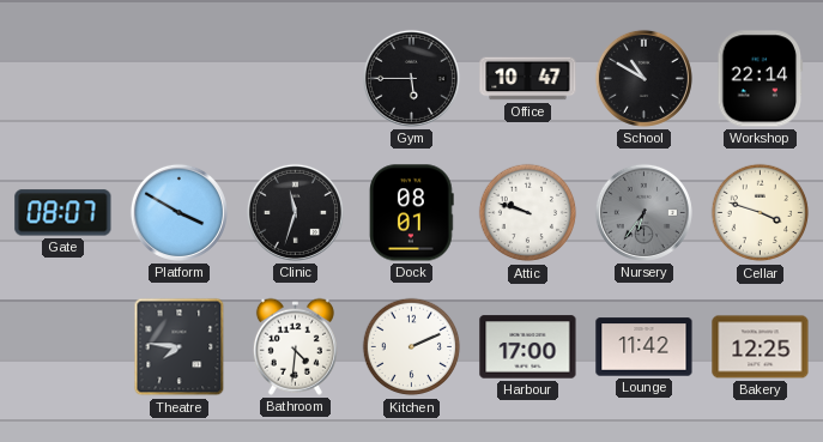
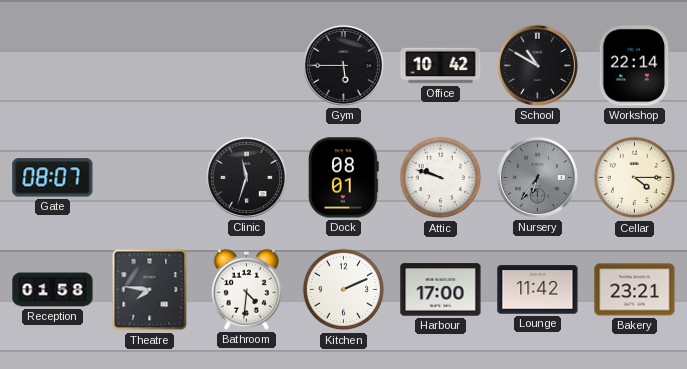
Office: 10:47 -> 10:42
Platform: 3:50 -> none
Cellar: 3:48 -> 4:15
Reception: none -> 01:58
Bakery: 12:25 -> 23:21
